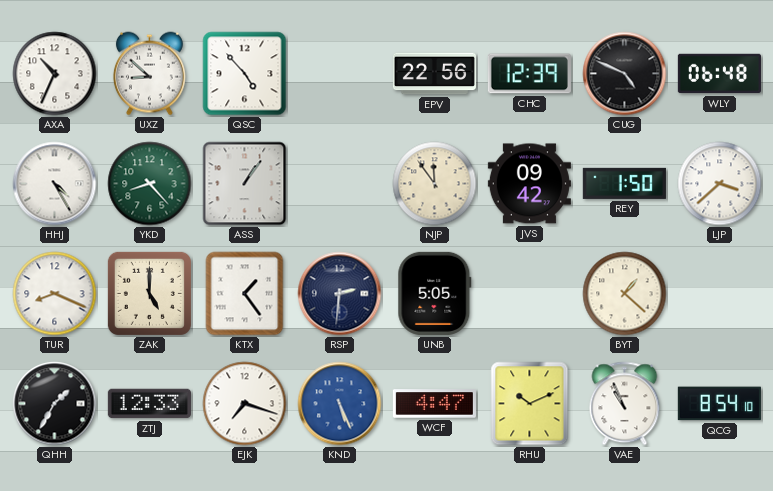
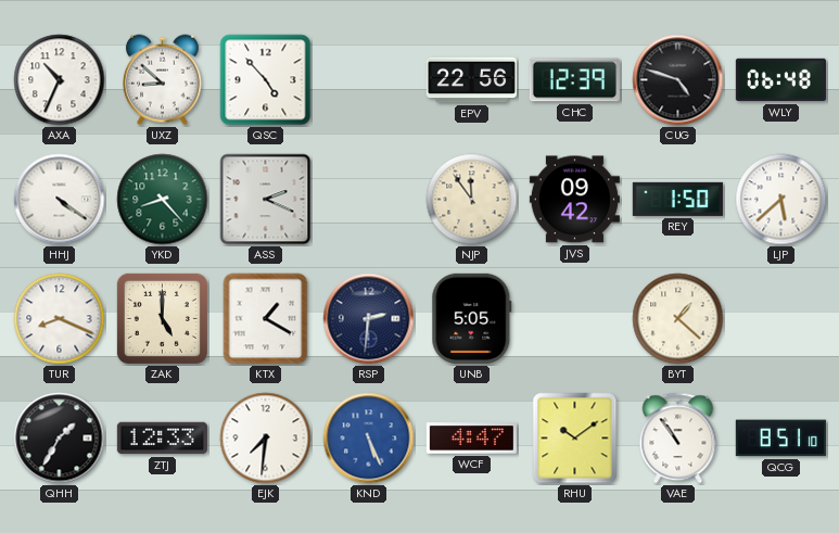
CUG: 4:49 -> 4:48
HHJ: 4:25 -> 4:21
ASS: 1:06 -> 2:19
LJP: 3:38 -> 5:38
KTX: 1:24 -> 1:20
EJK: 7:18 -> 7:31
RHU: 10:11 -> 10:09
VAE: 10:56 -> 10:54
QCG: 8:54 -> 8:51
